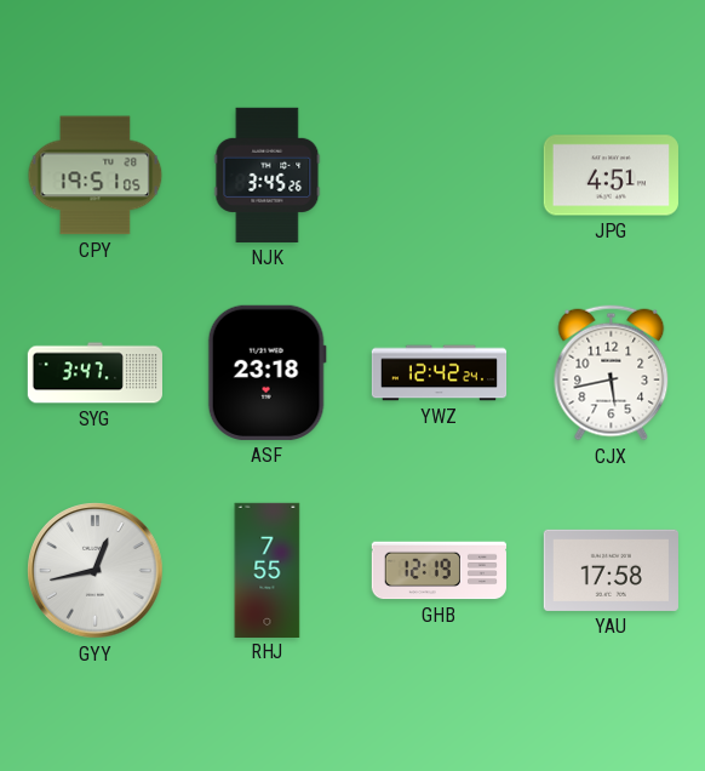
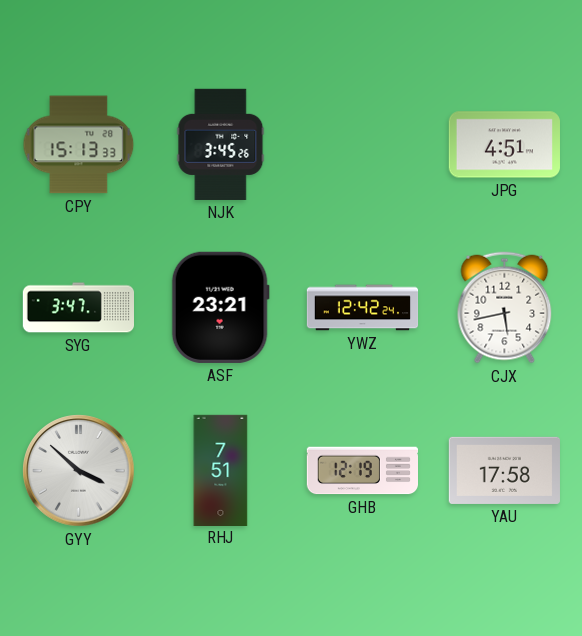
CPY: 19:51 -> 15:13
ASF: 23:18 -> 23:21
GYY: 12:43 -> 3:52
RHJ: 7:55 -> 7:51
